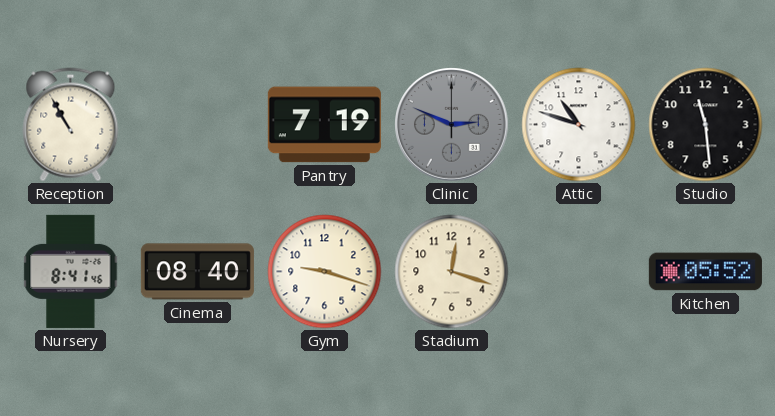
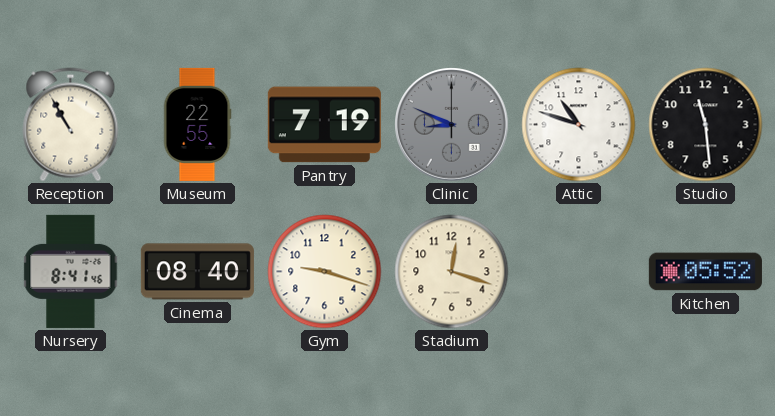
Museum: none -> 22:55
Clinic: 2:49 -> 8:49
